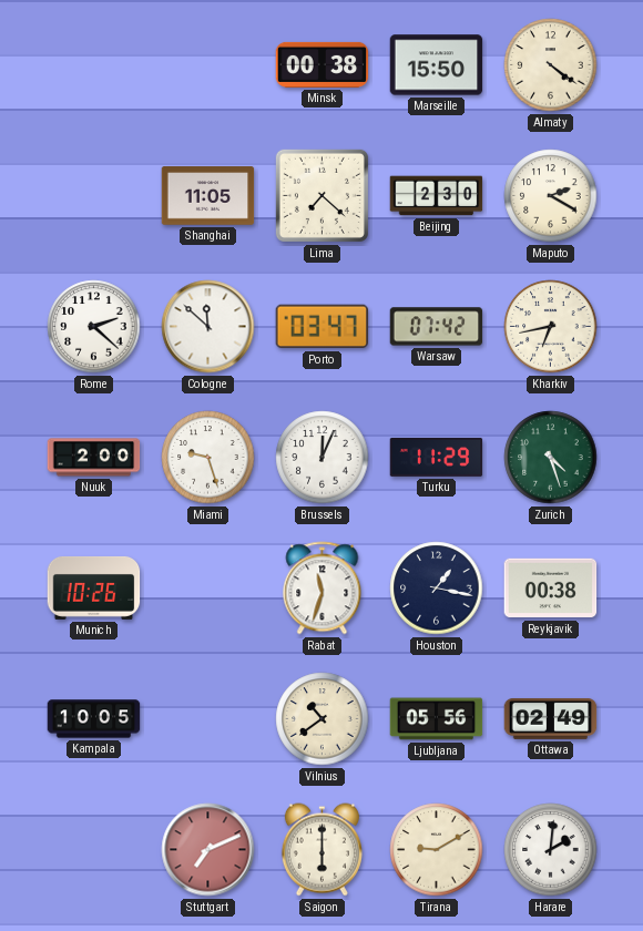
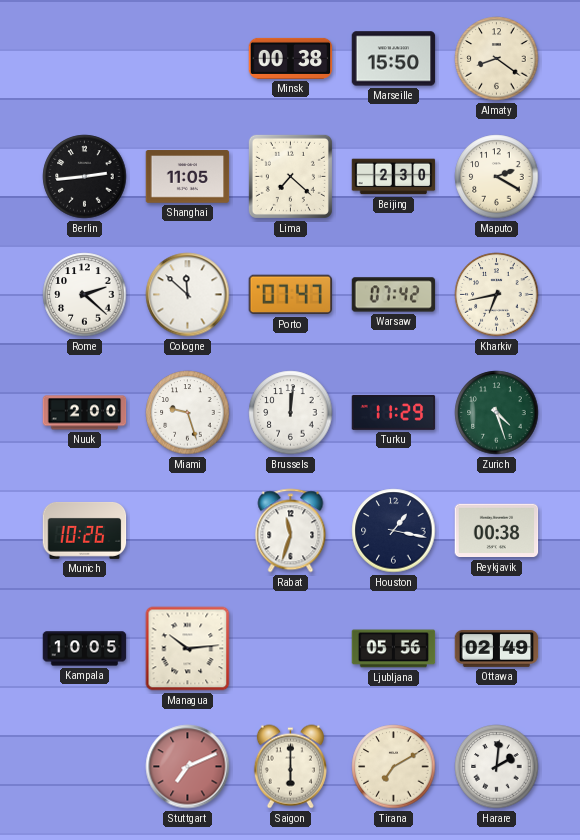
Almaty: 4:21 -> 8:21
Berlin: none -> 2:44
Porto: 03:47 -> 07:47
Brussels: 12:04 -> 12:01
Managua: none -> 10:14
Vilnius: 10:39 -> none
Tirana: 9:10 -> 7:10
